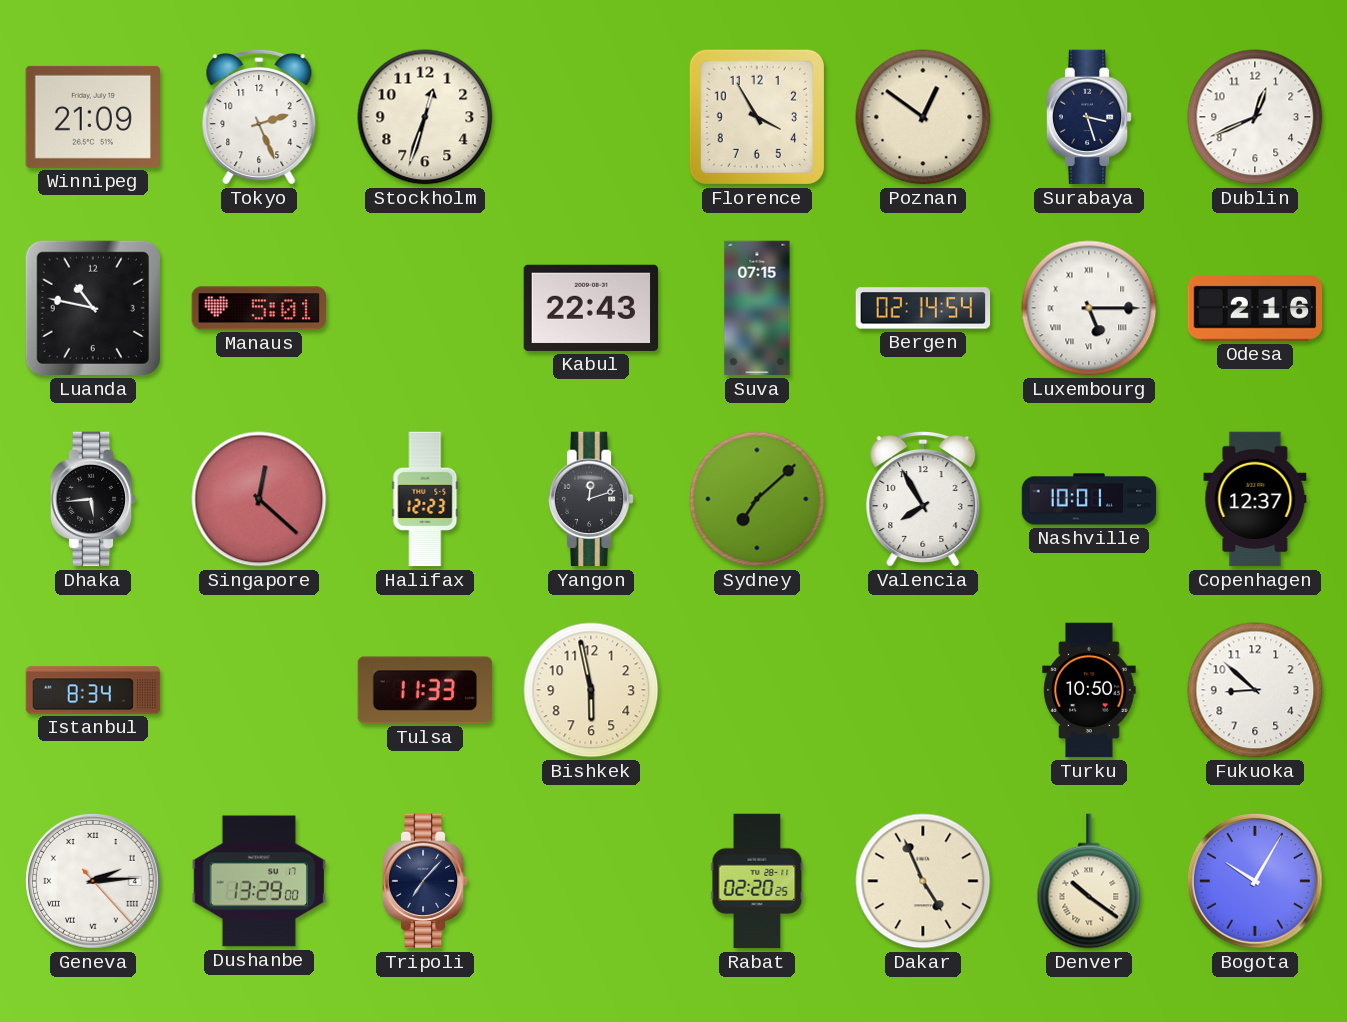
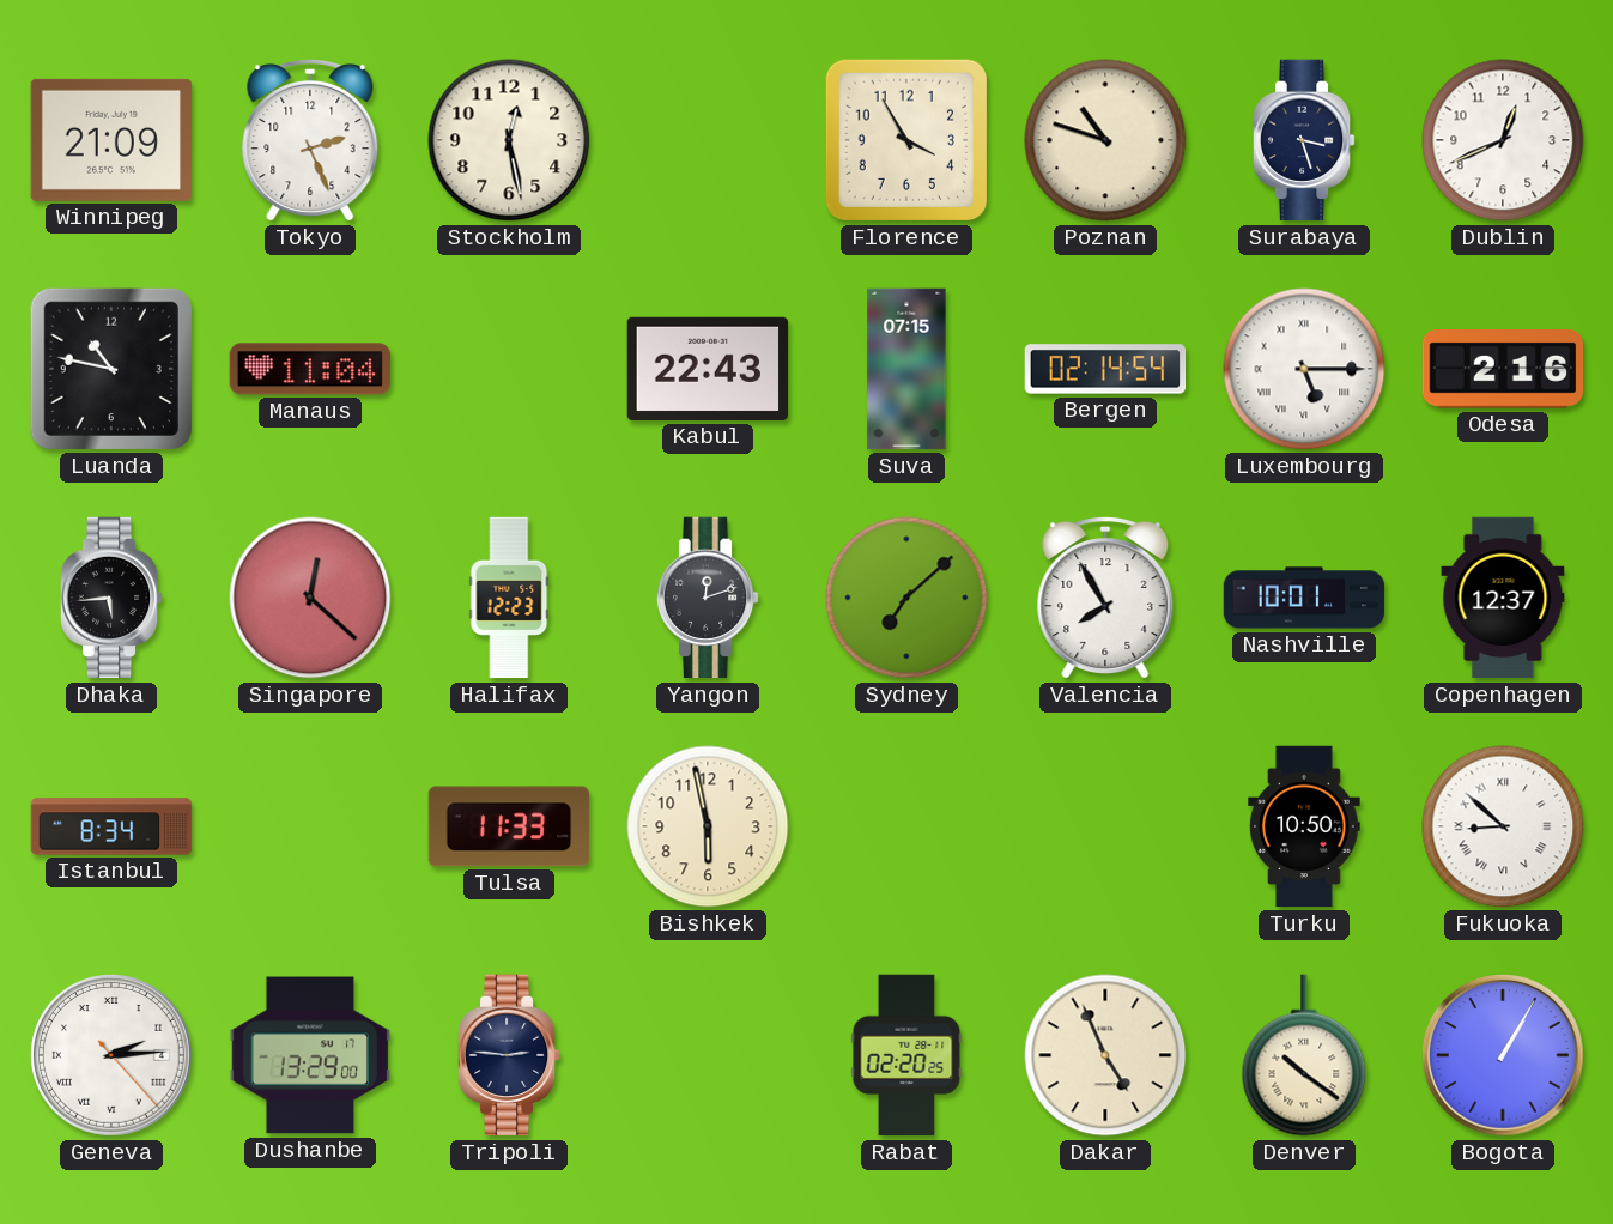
Stockholm: 12:33 -> 12:28
Poznan: 12:51 -> 10:48
Manaus: 5:01 -> 11:04
Fukuoka numerals: Arabic -> Roman
Tripoli: 7:07 -> 2:46
Bogota: 10:05 -> 1:05
